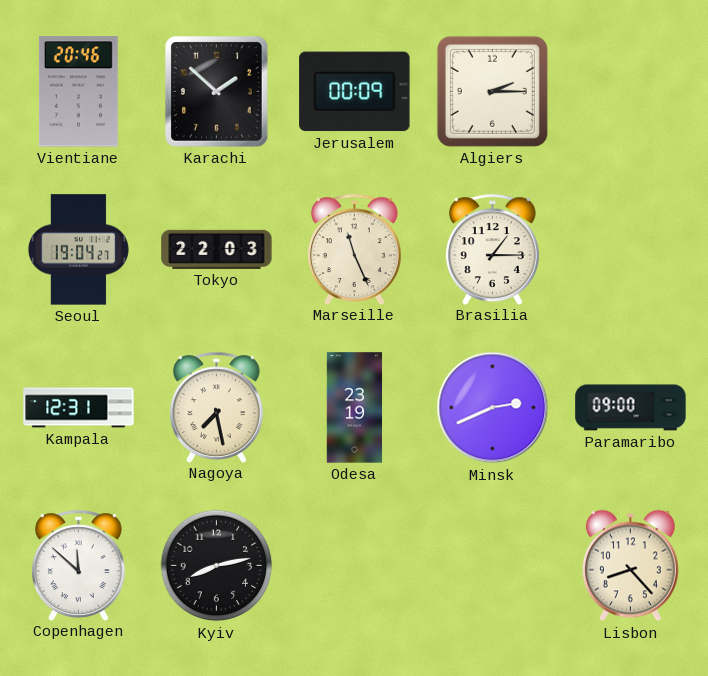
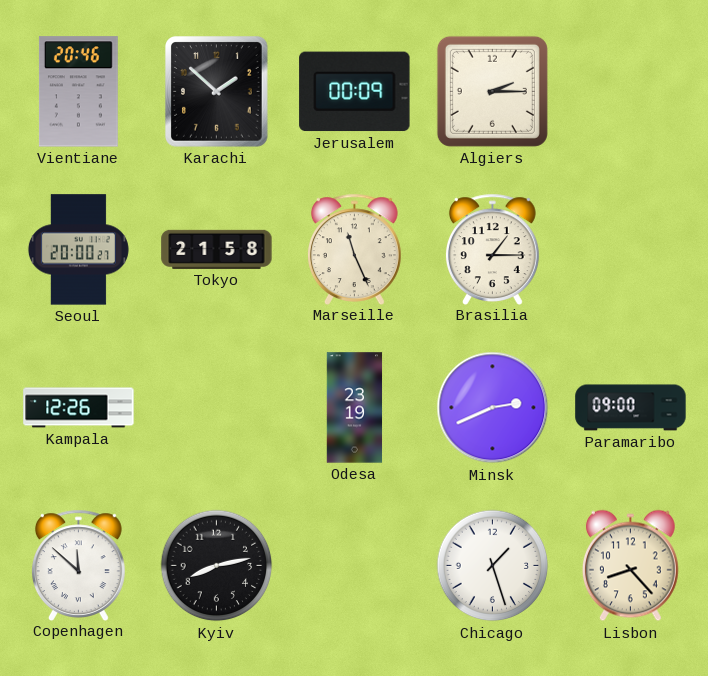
Seoul: 19:04 -> 20:00
Tokyo: 22:03 -> 21:58
Kampala: 12:31 -> 12:26
Nagoya: 7:28 -> none
Chicago: none -> 1:27
